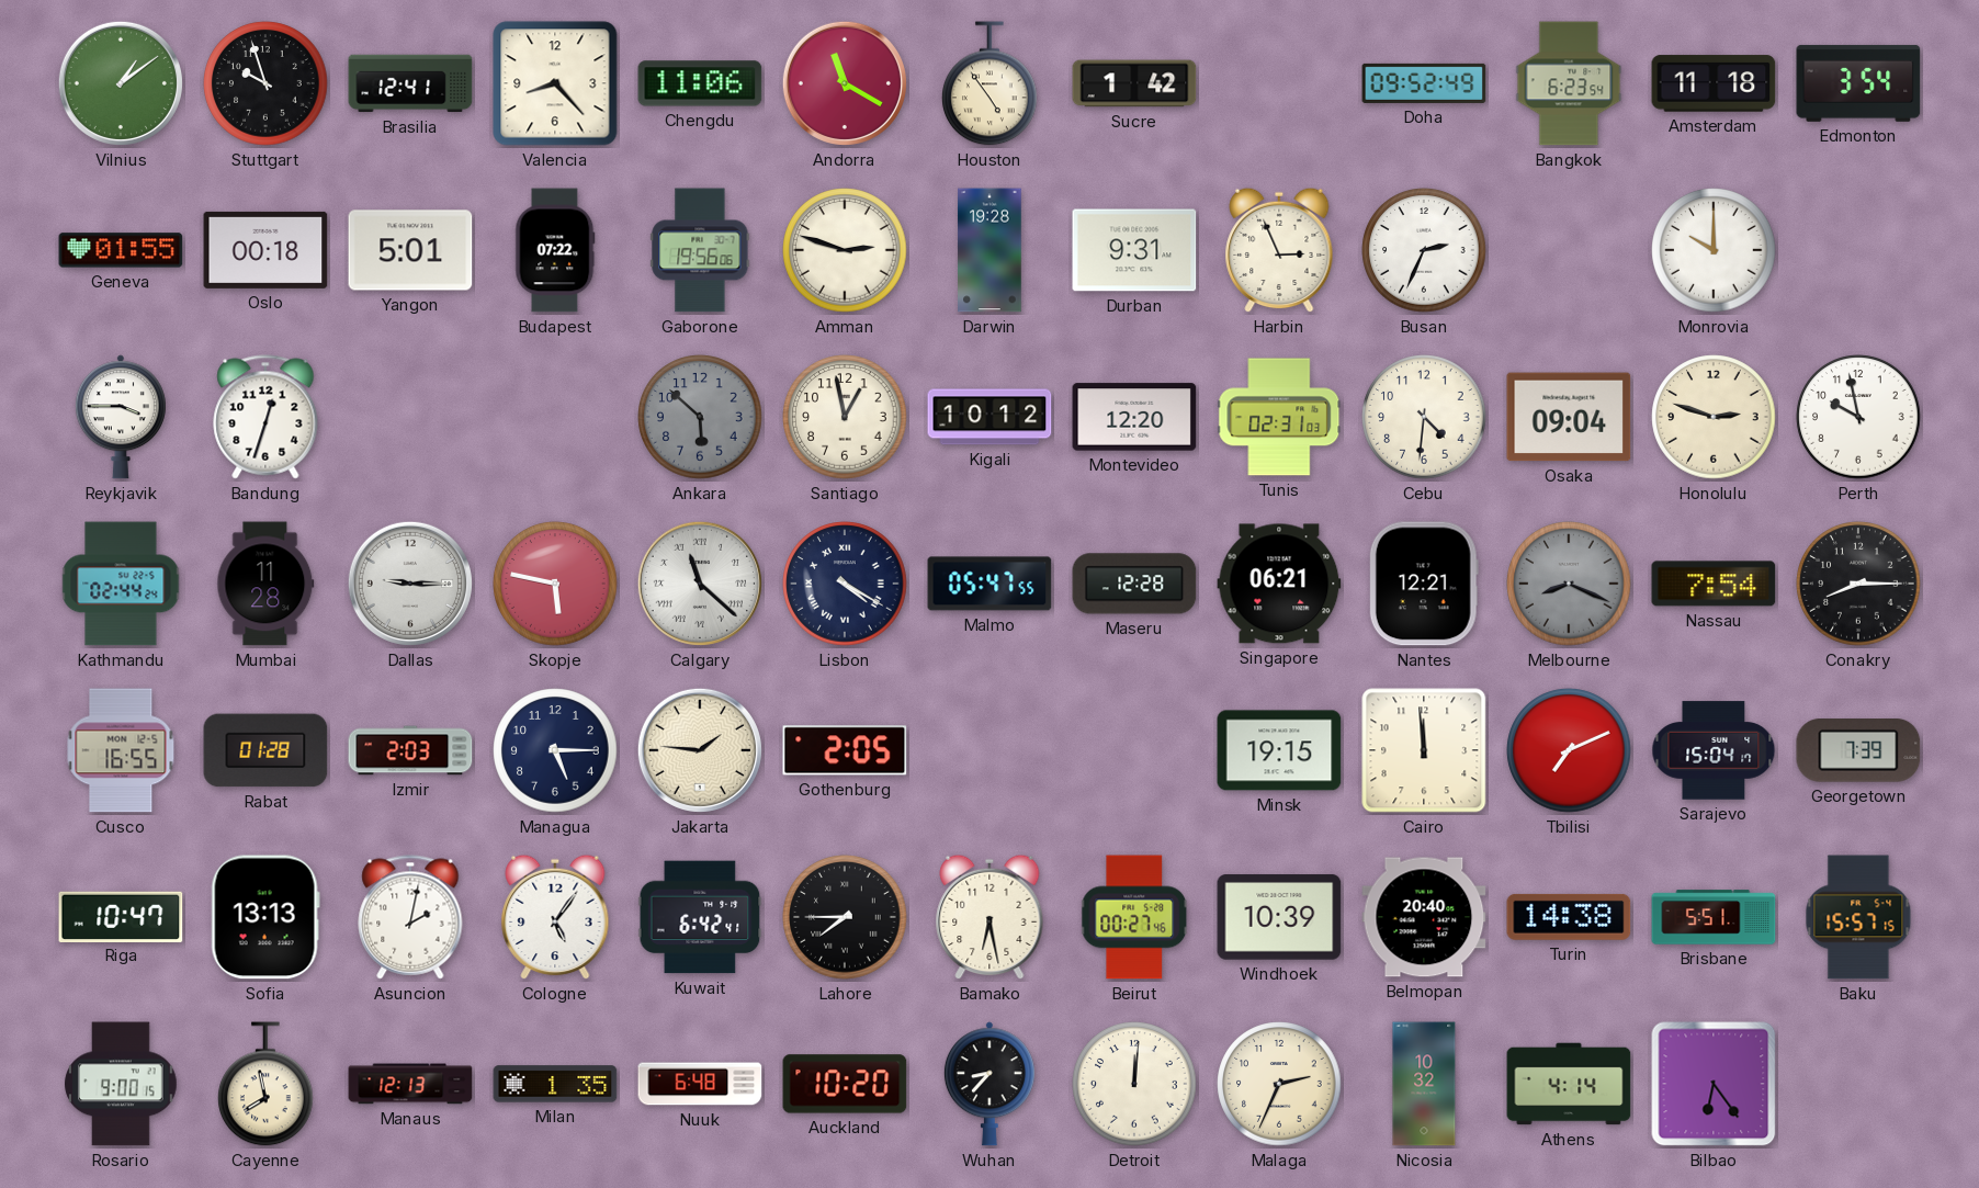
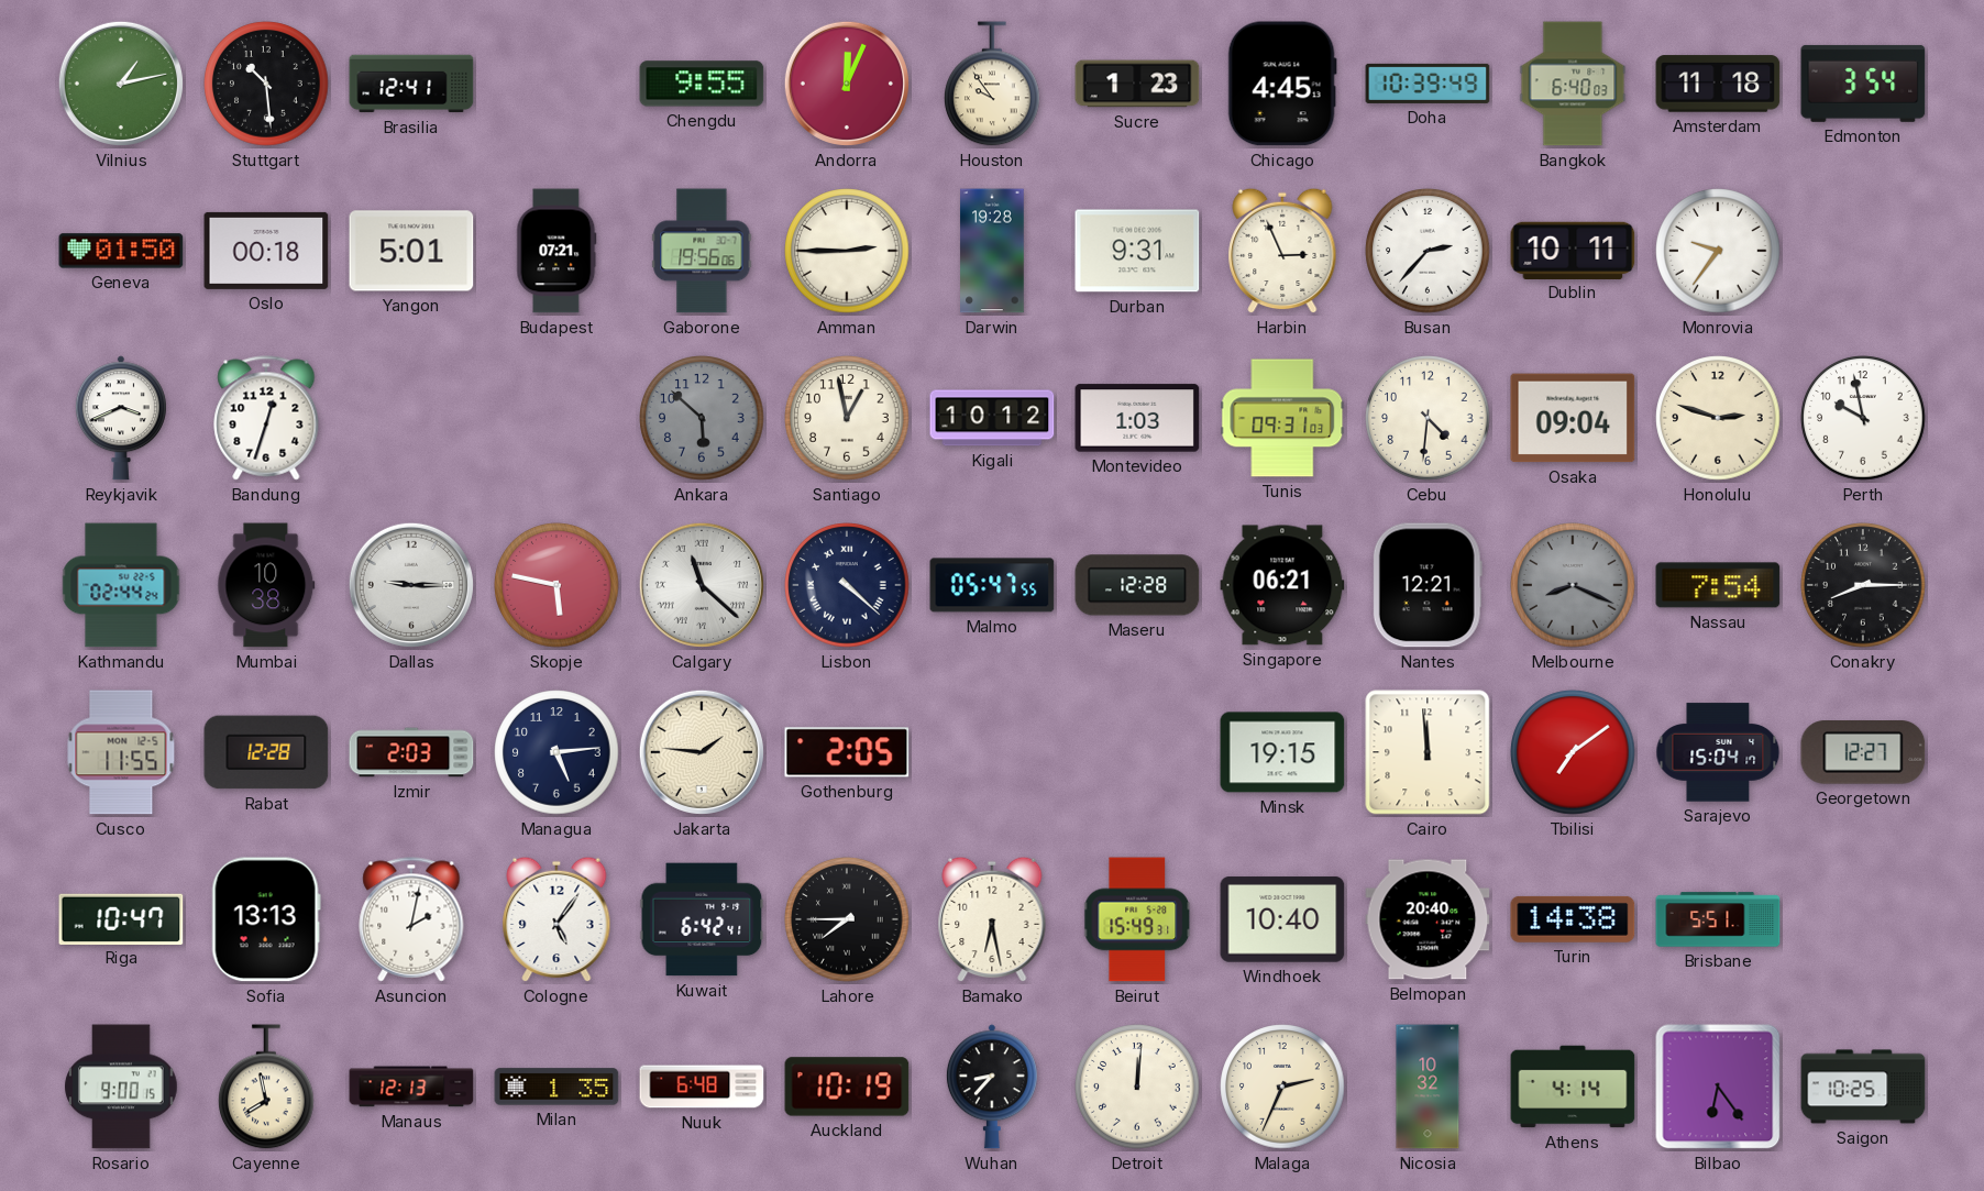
Vilnius: 1:09 -> 1:13
Stuttgart: 9:57 -> 10:29
Valencia: 8:23 -> none
Chengdu: 11:06 -> 9:55
Andorra: 11:20 -> 12:04
Houston: 4:54 -> 9:54
Sucre: 1:42 -> 1:23
Chicago: none -> 4:45
Doha: 09:52 -> 10:39
Bangkok: 6:23 -> 6:40
Geneva: 01:55 -> 01:50
Budapest: 07:22 -> 07:21
Amman: 2:48 -> 2:45
Busan: 2:34 -> 2:37
Dublin: none -> 10:11
Monrovia: 10:00 -> 9:36
Reykjavik: 3:45 -> 3:41
Montevideo: 12:20 -> 1:03
Tunis: 02:31 -> 09:31
Mumbai: 11:28 -> 10:38
Lisbon: 4:20 -> 4:22
Cusco: 16:55 -> 11:55
Rabat: 01:28 -> 12:28
Managua: 5:15 -> 5:14
Tbilisi: 7:11 -> 7:09
Georgetown: 7:39 -> 12:27
Beirut: 00:27 -> 15:49
Windhoek: 10:39 -> 10:40
Baku: 15:57 -> none
Auckland: 10:20 -> 10:19
Saigon: none -> 10:25
